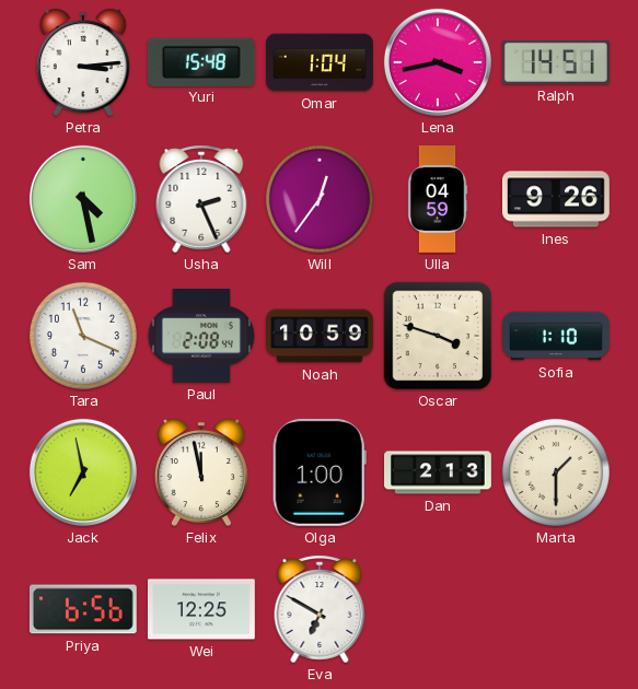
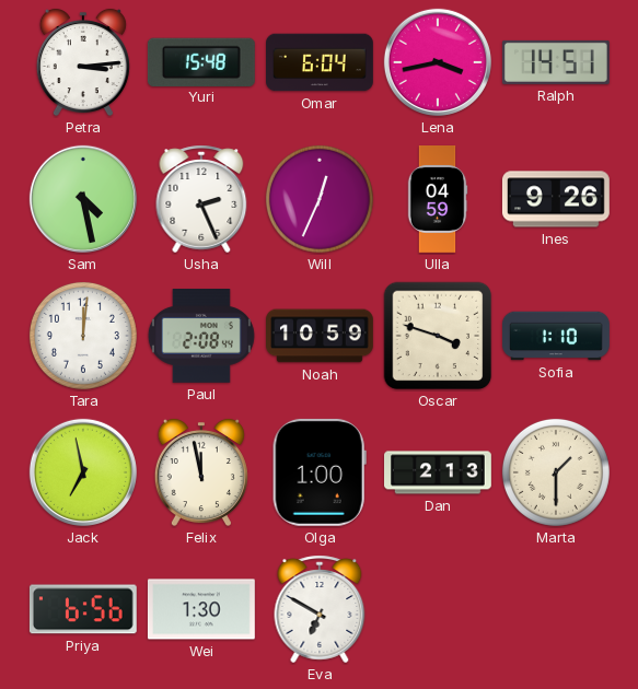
Omar: 1:04 -> 6:04
Will: 12:36 -> 12:34
Tara: 11:19 -> 12:01
Wei: 12:25 -> 1:30
